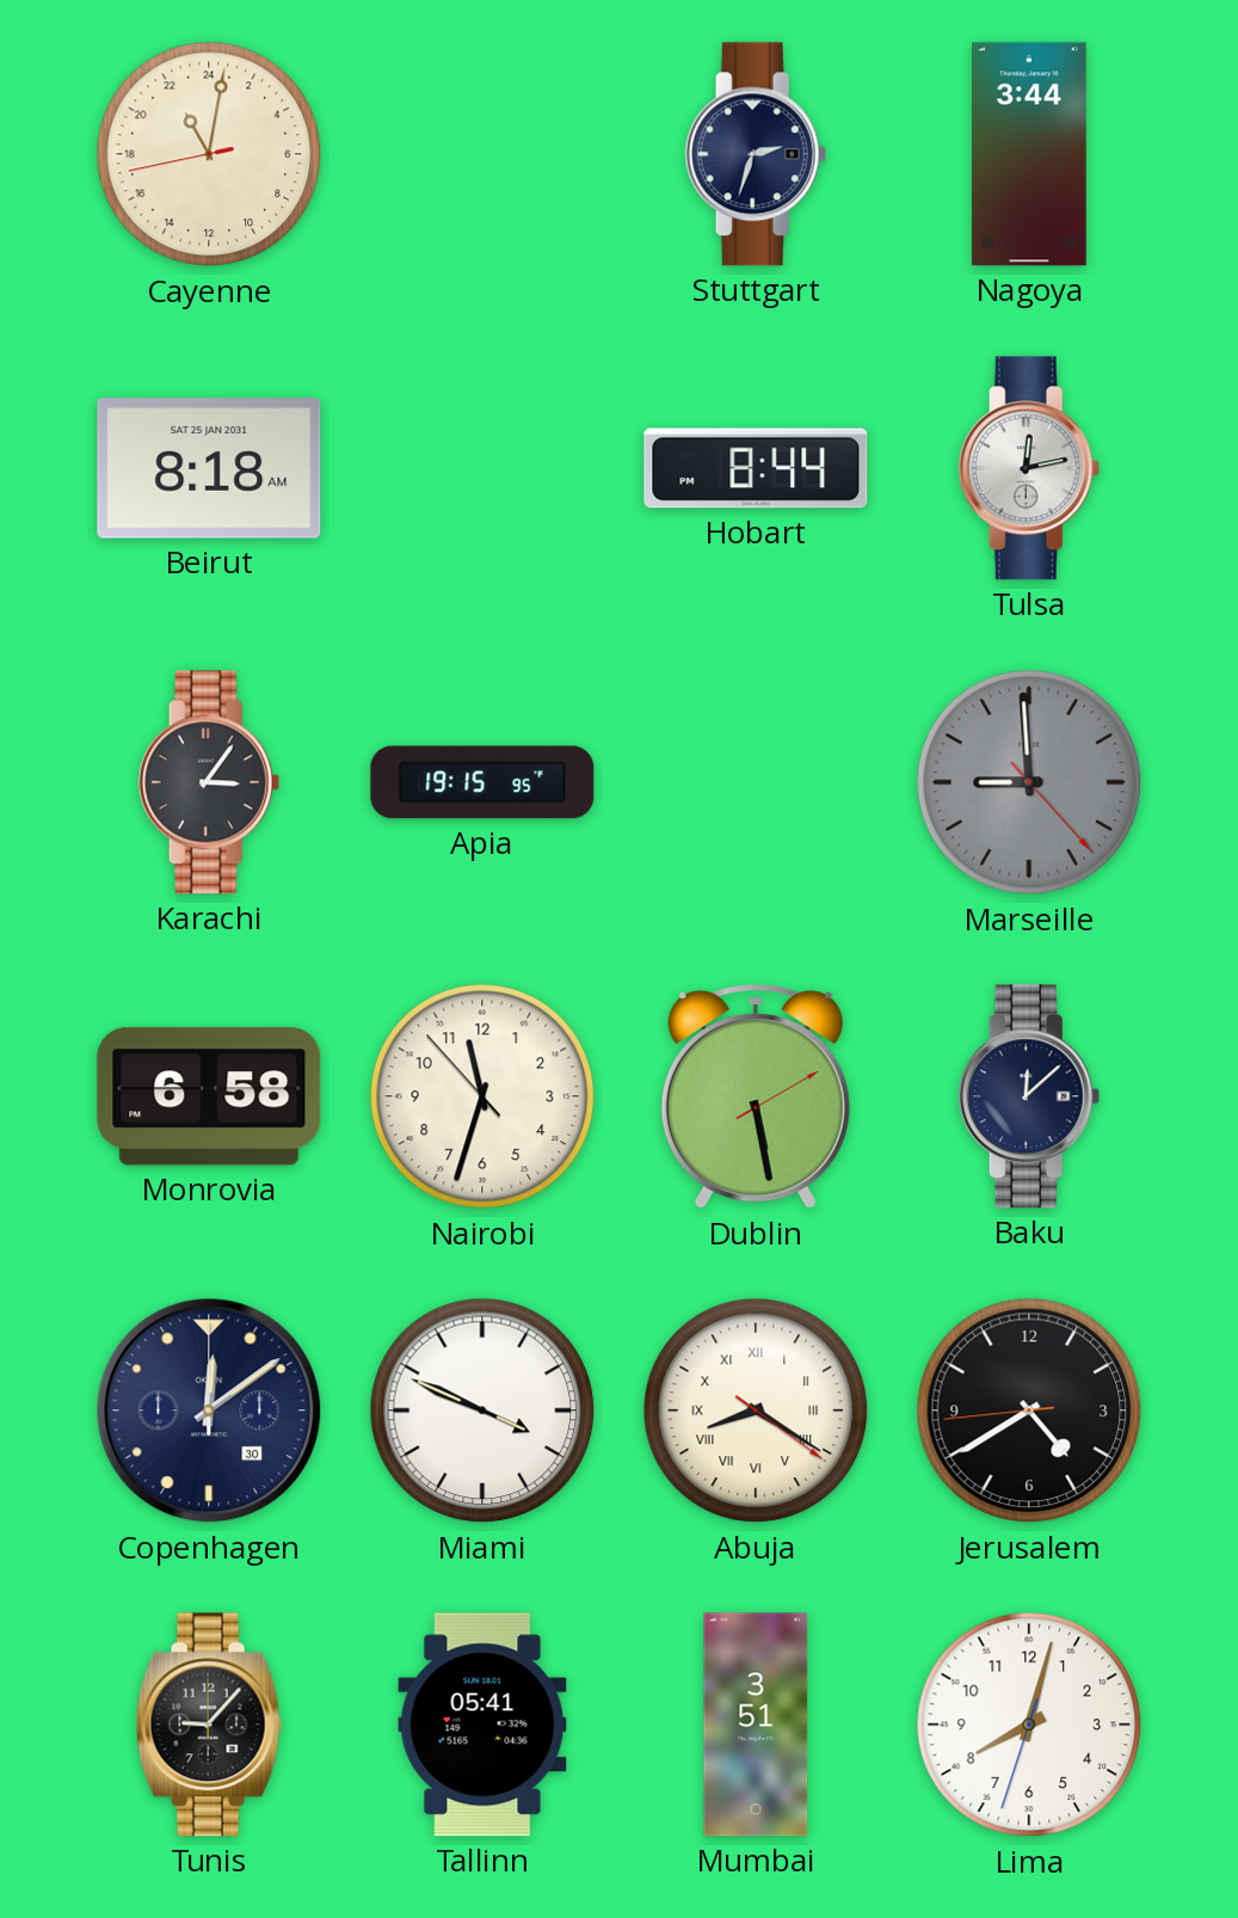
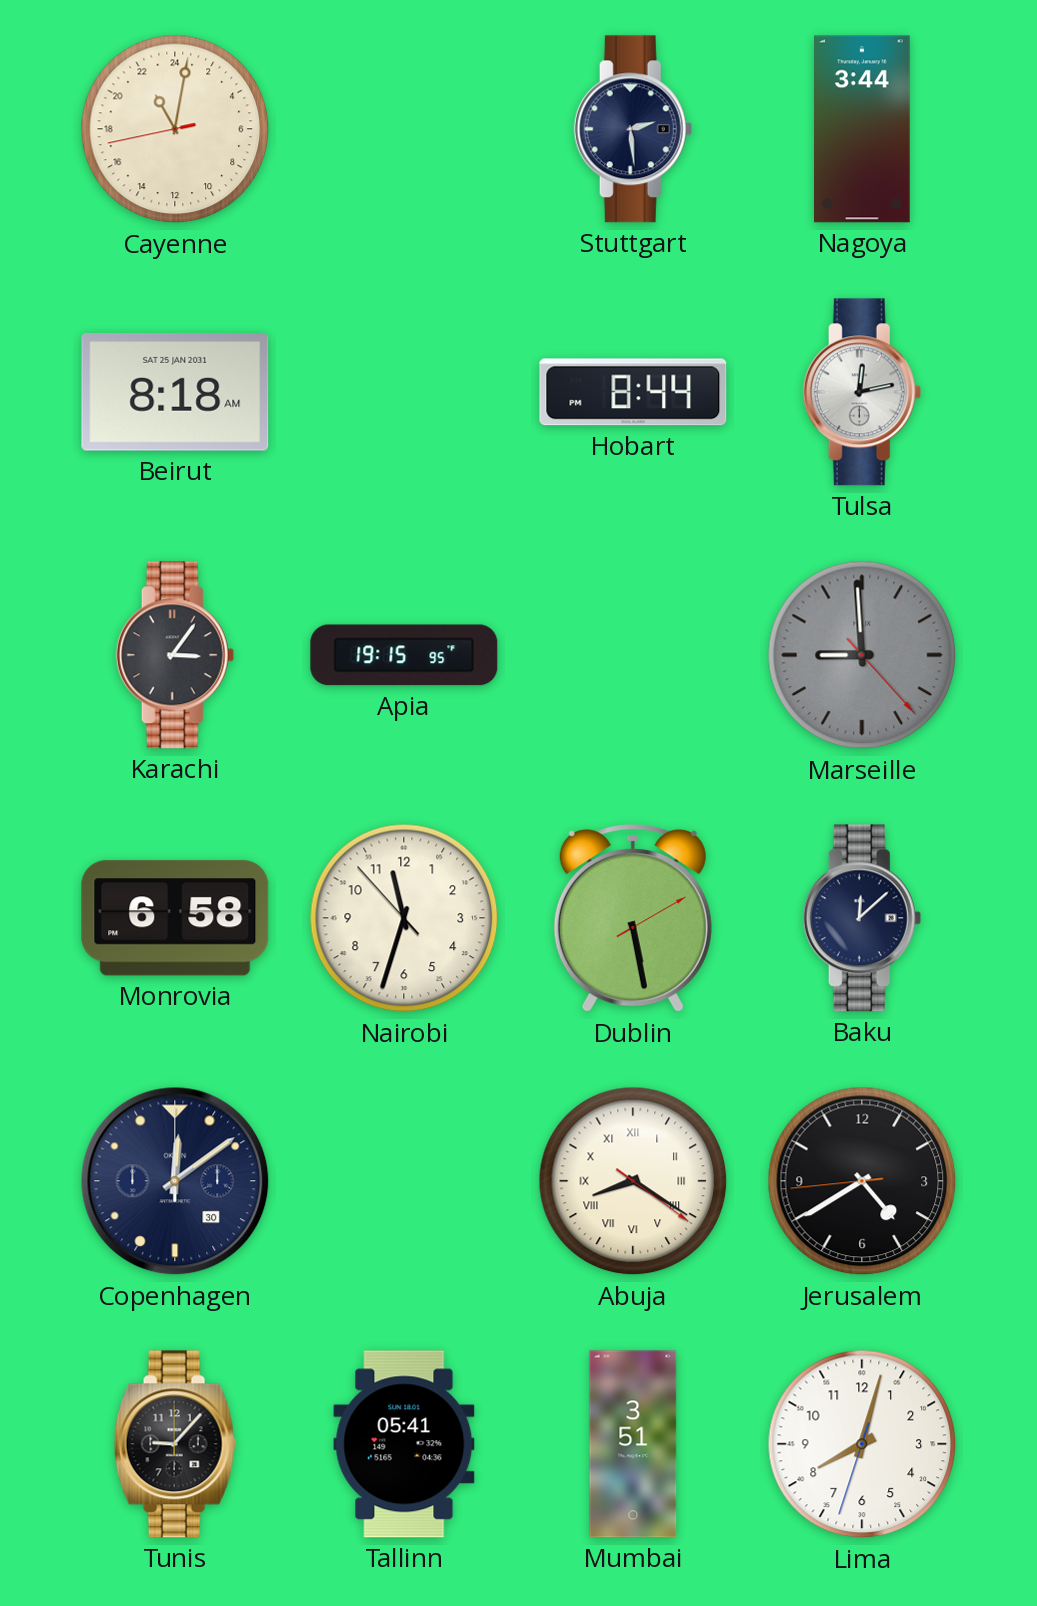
Stuttgart: 2:33 -> 2:29
Miami: 3:49 -> none
